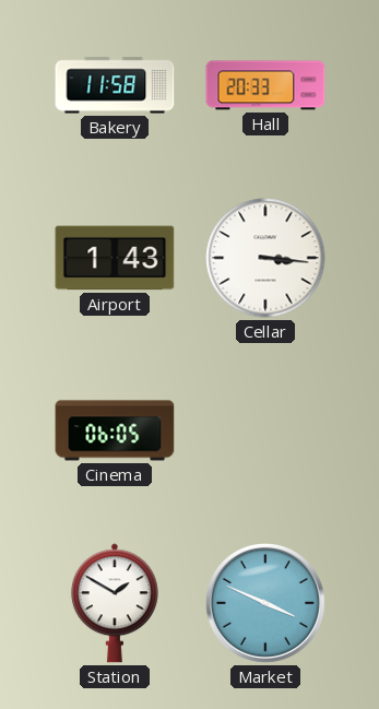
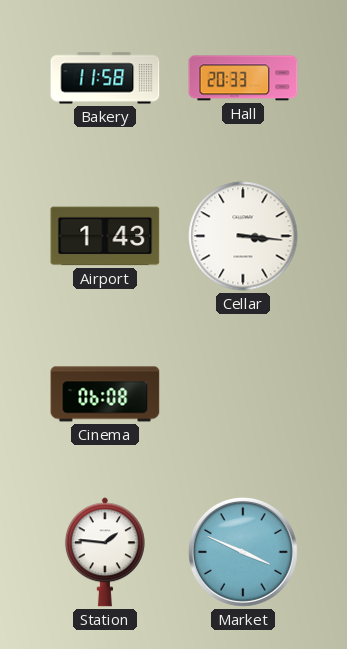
Cinema: 06:05 -> 06:08
Station: 1:50 -> 1:46
